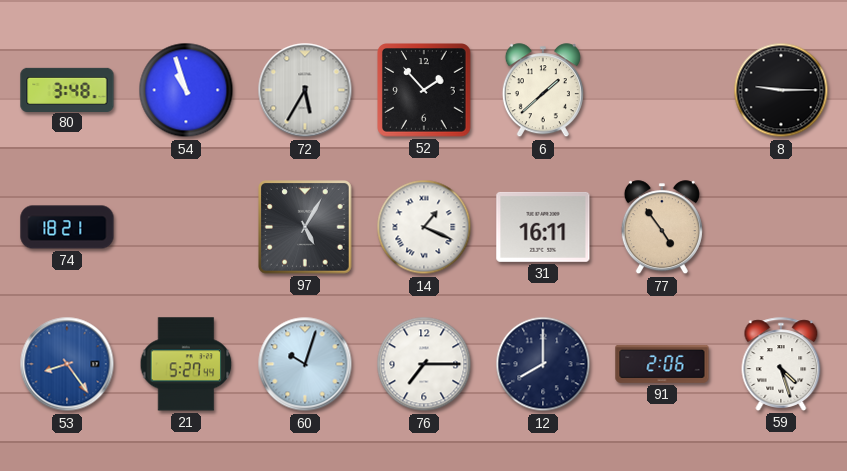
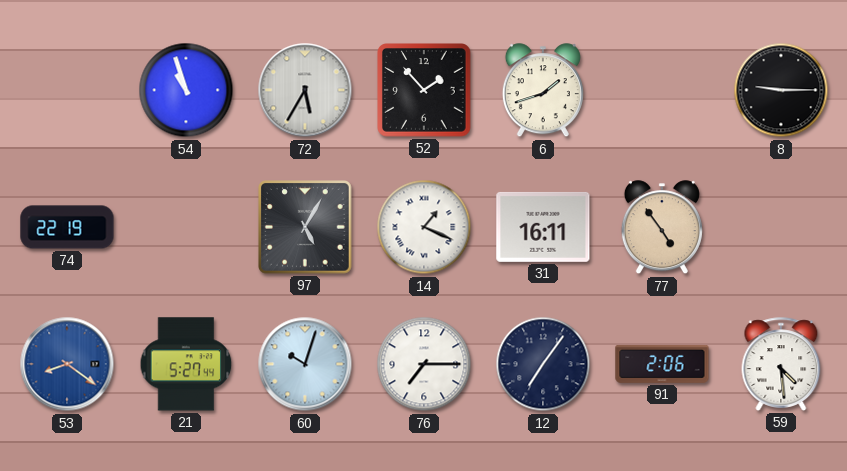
80: 3:48 -> none
6: 1:38 -> 1:42
74: 18:21 -> 22:19
53: 8:24 -> 8:21
12: 8:00 -> 7:06
59: 4:27 -> 4:29
